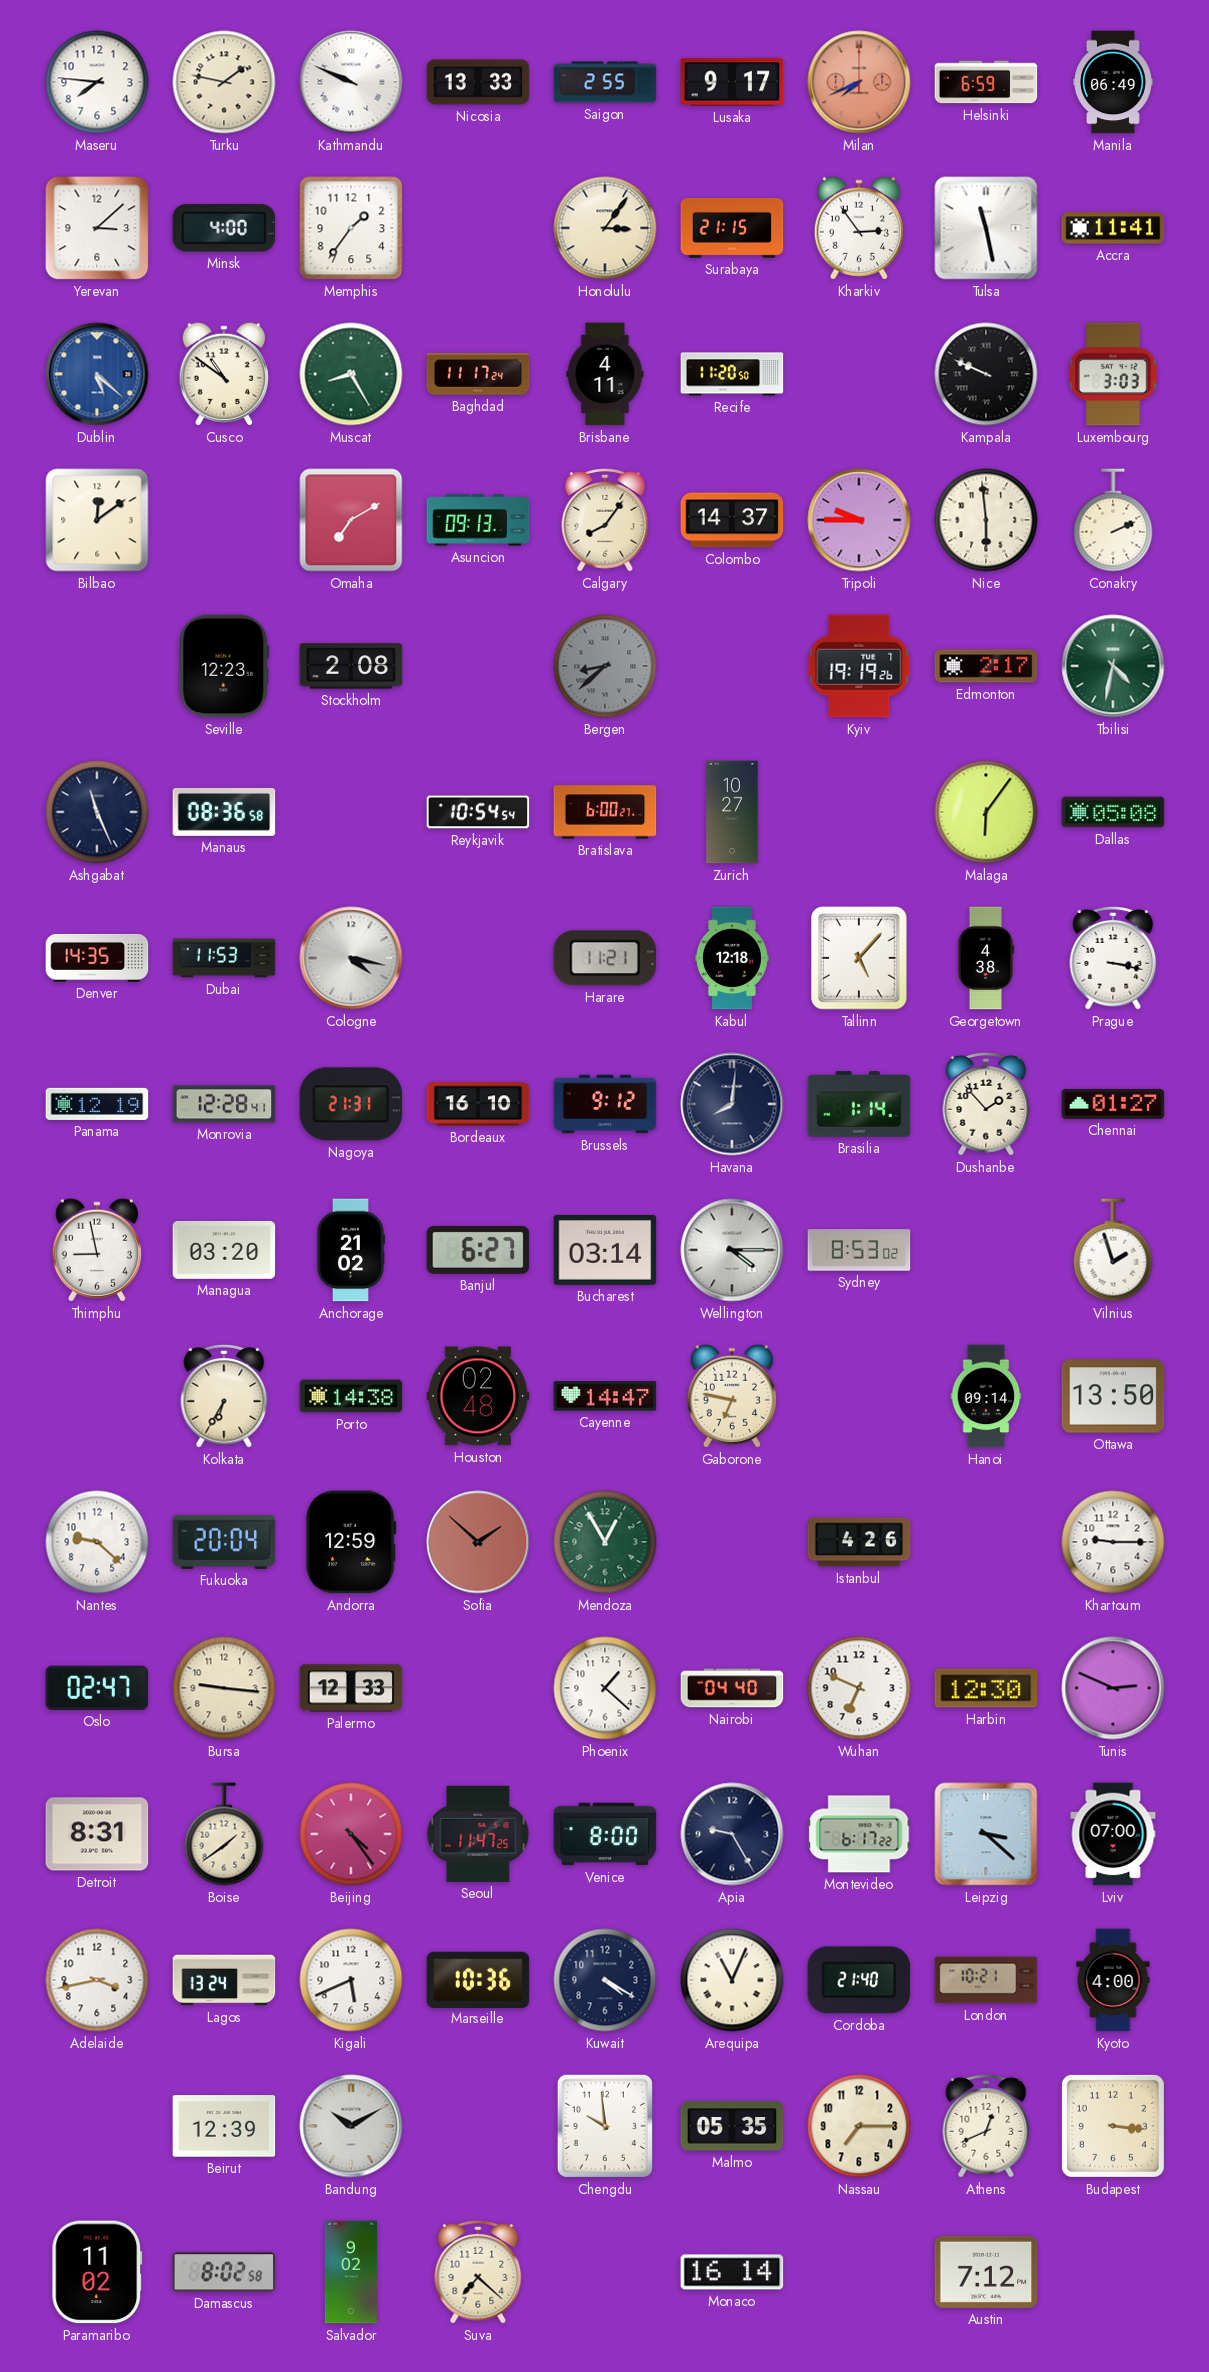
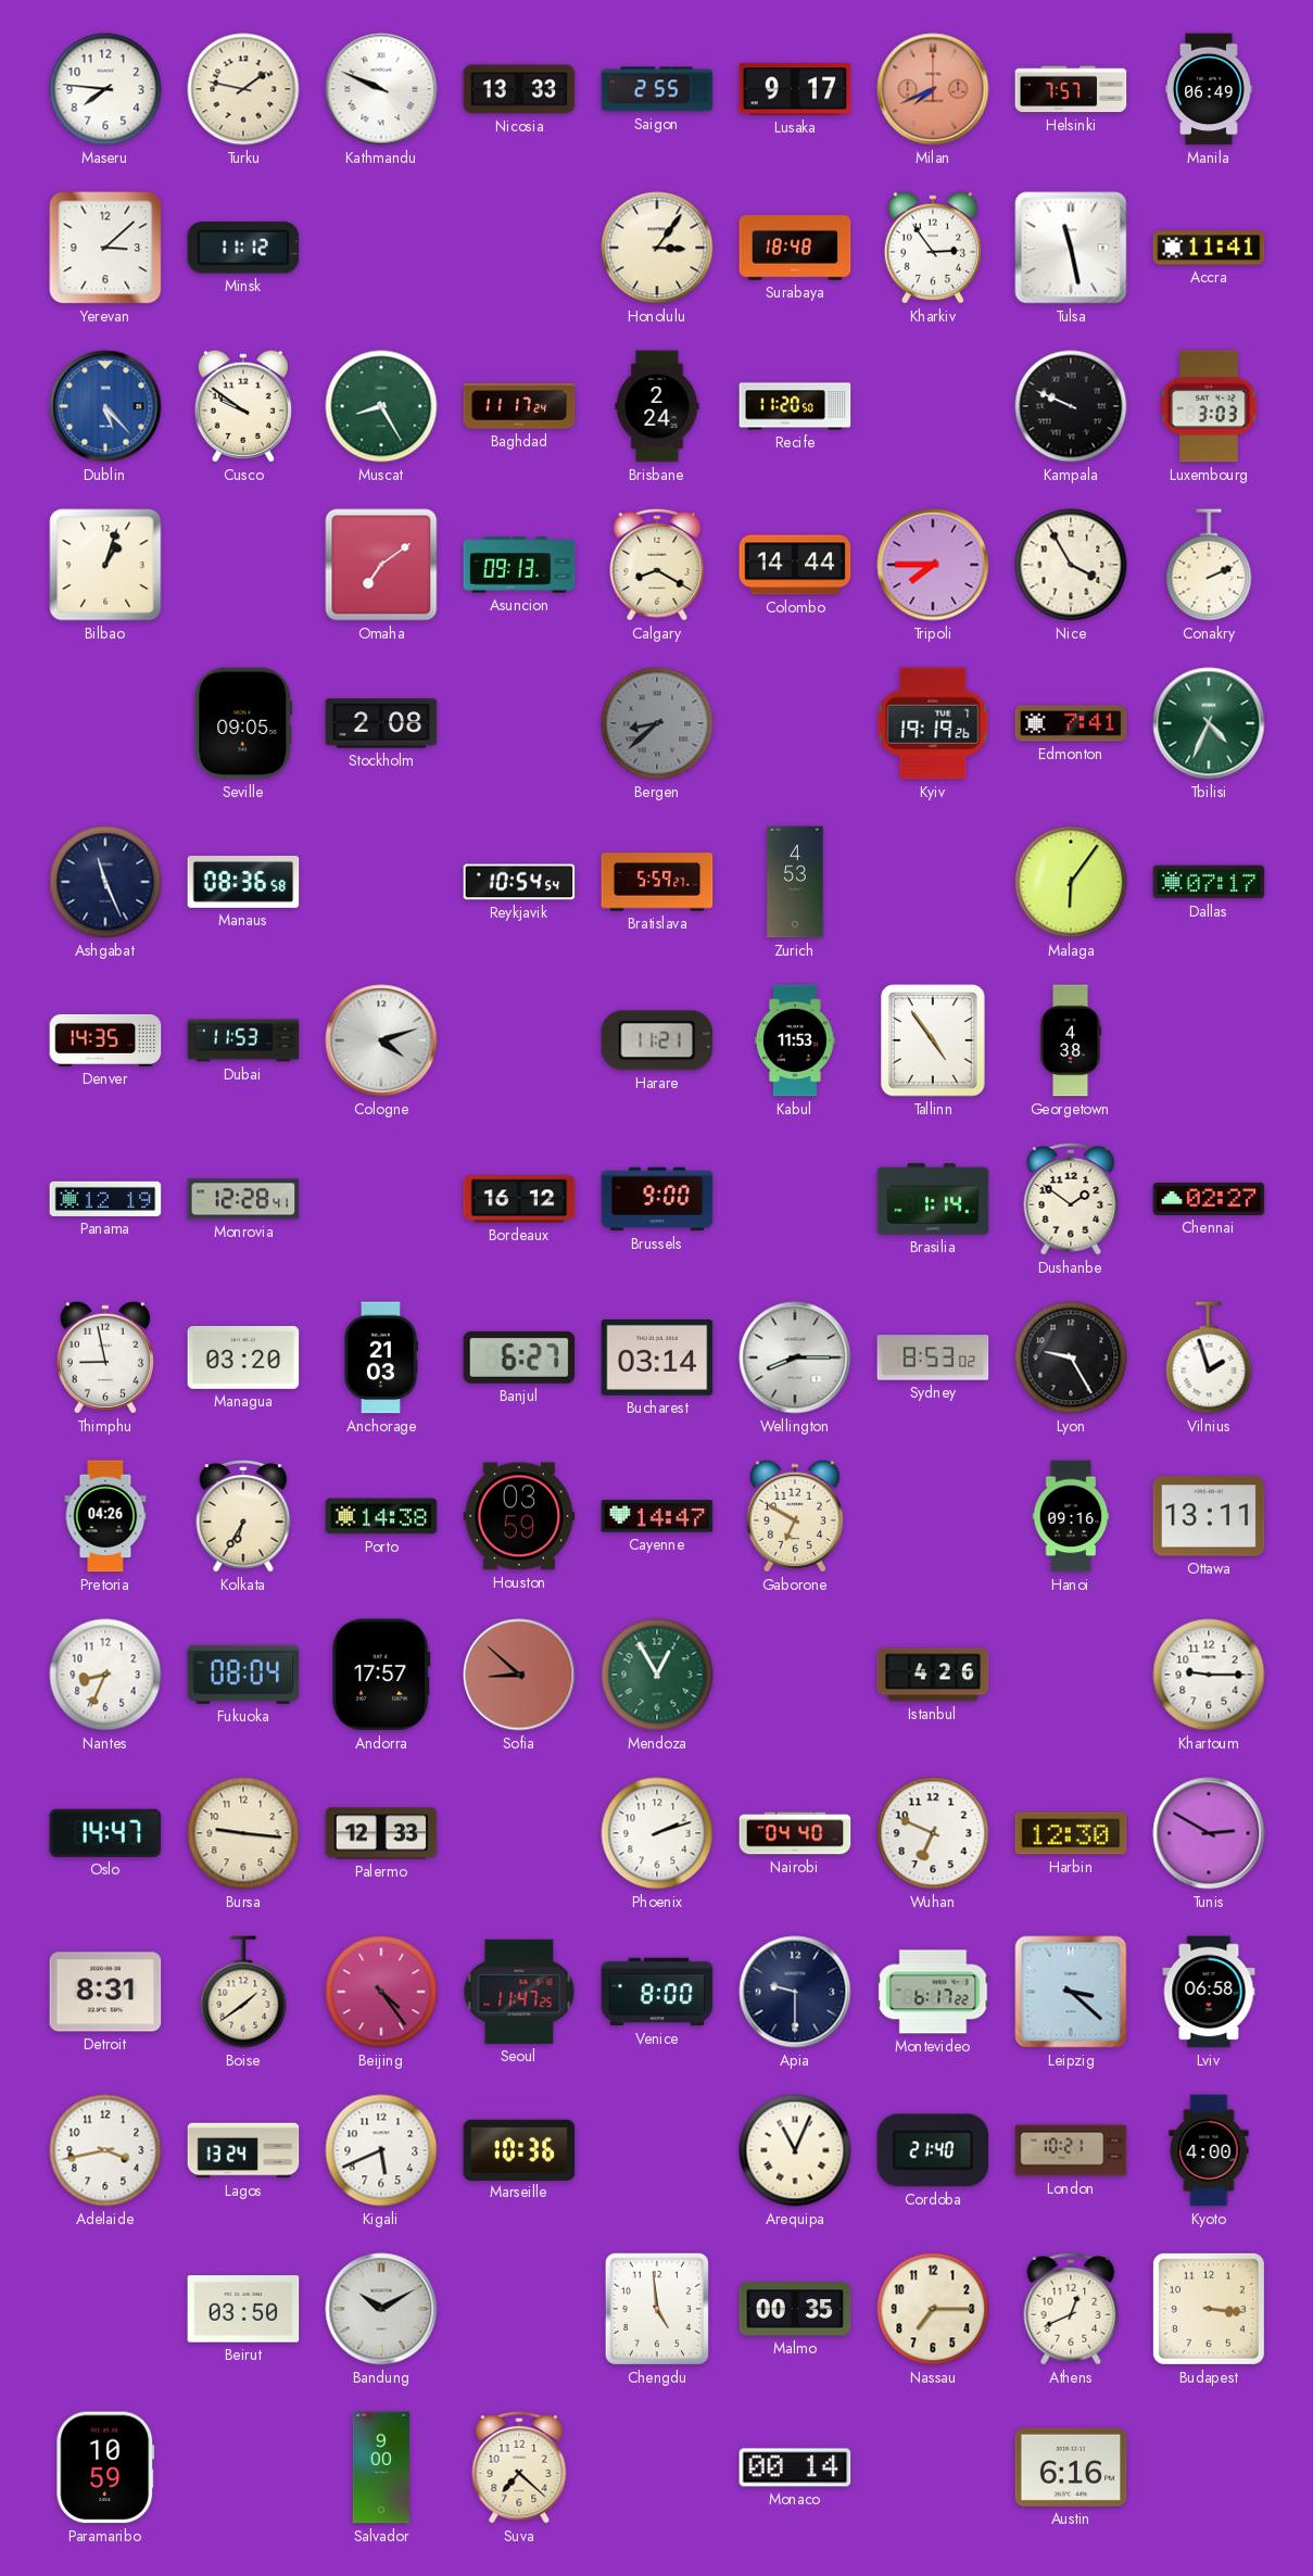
Helsinki: 6:59 -> 7:57
Minsk: 4:00 -> 11:12
Memphis: 1:36 -> none
Surabaya: 21:15 -> 18:48
Dublin: 5:22 -> 5:23
Cusco: 10:51 -> 9:51
Brisbane: 4:11 -> 2:24
Bilbao: 12:09 -> 1:03
Omaha: 7:10 -> 7:09
Calgary: 8:06 -> 8:20
Colombo: 14:37 -> 14:44
Tripoli: 9:45 -> 7:45
Nice: 5:59 -> 3:55
Seville: 12:23 -> 09:05
Edmonton: 2:17 -> 7:41
Tbilisi: 4:32 -> 4:34
Bratislava: 6:00 -> 5:59
Zurich: 10:27 -> 4:53
Dallas: 05:08 -> 07:17
Cologne: 4:17 -> 4:12
Kabul: 12:18 -> 11:53
Tallinn: 5:07 -> 4:54
Prague: 3:17 -> none
Nagoya: 21:31 -> none
Bordeaux: 16:10 -> 16:12
Brussels: 9:12 -> 9:00
Havana: 8:01 -> none
Dushanbe: 1:53 -> 1:51
Chennai: 01:27 -> 02:27
Anchorage: 21:02 -> 21:03
Wellington: 4:15 -> 8:15
Lyon: none -> 9:25
Pretoria: none -> 04:26
Houston: 02:48 -> 03:59
Gaborone: 6:47 -> 6:50
Hanoi: 09:14 -> 09:16
Ottawa: 13:50 -> 13:11
Nantes: 9:22 -> 8:34
Fukuoka: 20:04 -> 08:04
Andorra: 12:59 -> 17:57
Sofia: 1:52 -> 8:52
Oslo: 02:47 -> 14:47
Phoenix: 1:22 -> 2:12
Tunis: 2:49 -> 2:50
Apia: 9:25 -> 9:30
Lviv: 07:00 -> 06:58
Kuwait: 4:20 -> none
Beirut: 12:39 -> 03:50
Chengdu: 9:59 -> 4:59
Malmo: 05:35 -> 00:35
Paramaribo: 11:02 -> 10:59
Damascus: 8:02 -> none
Salvador: 9:02 -> 9:00
Monaco: 16:14 -> 00:14
Austin: 7:12 -> 6:16
